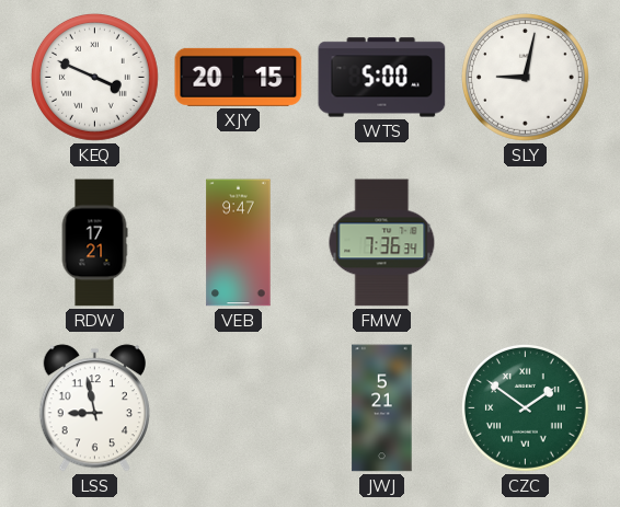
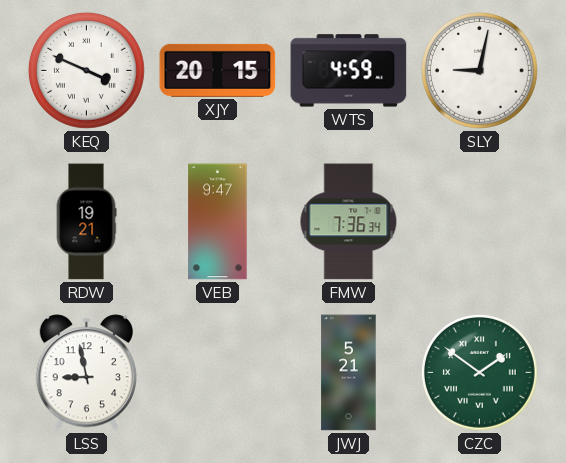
WTS: 5:00 -> 4:59
RDW: 17:21 -> 19:21
